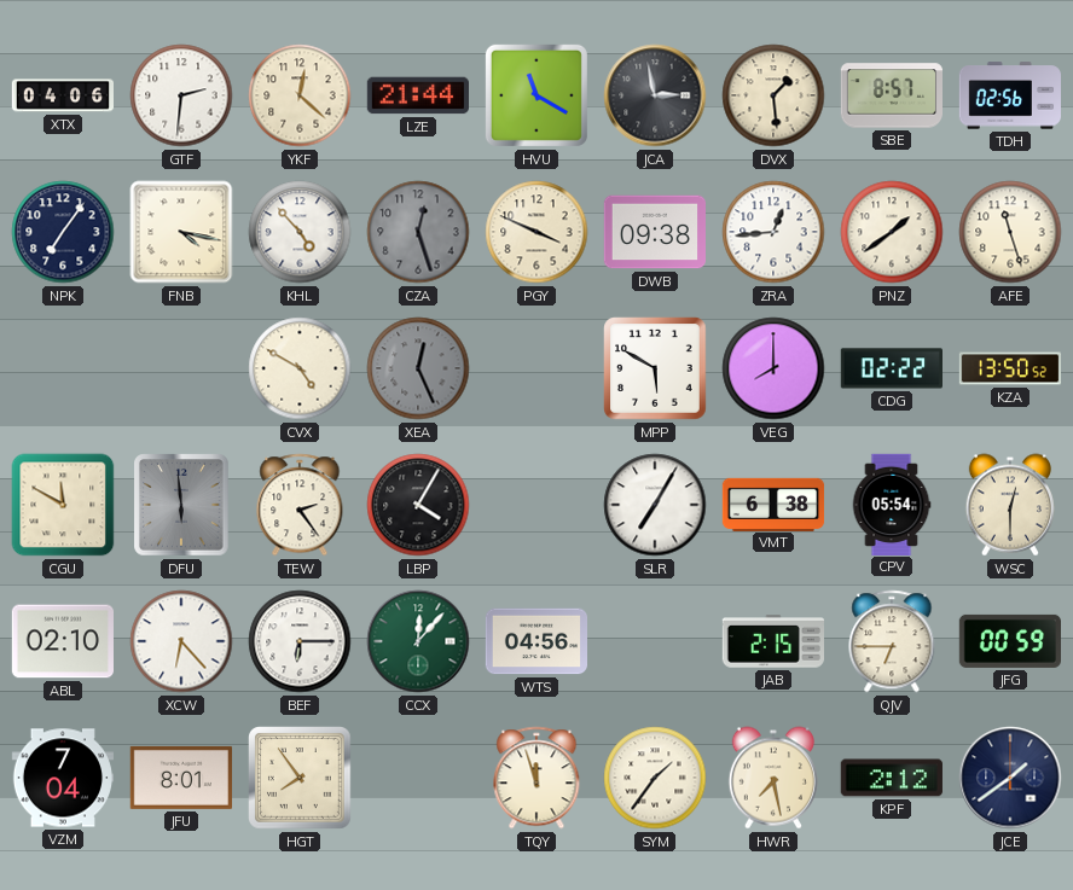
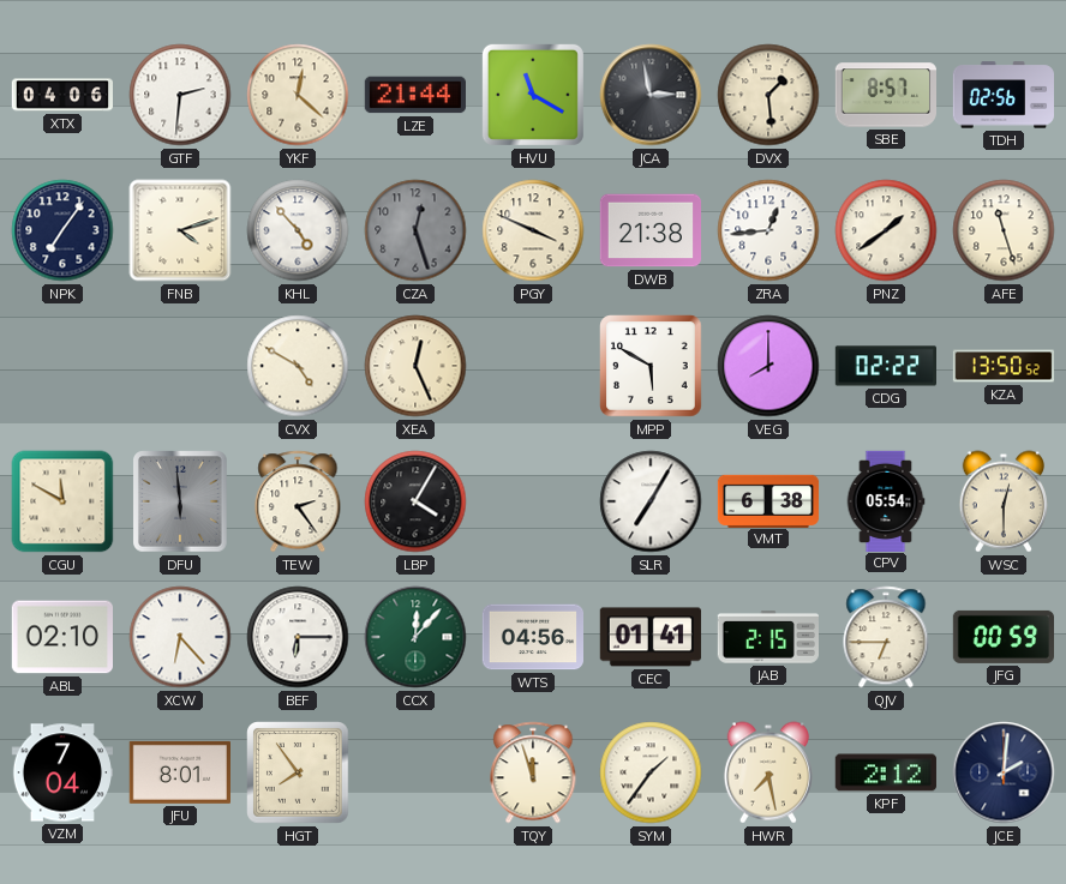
FNB: 4:17 -> 4:12
DWB: 09:38 -> 21:38
XEA dial: grey -> cream
CEC: none -> 01:41
JCE: 1:39 -> 2:01
